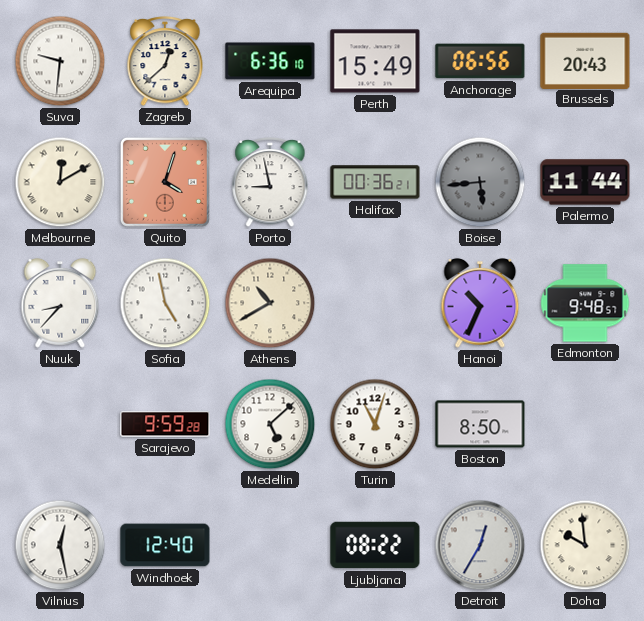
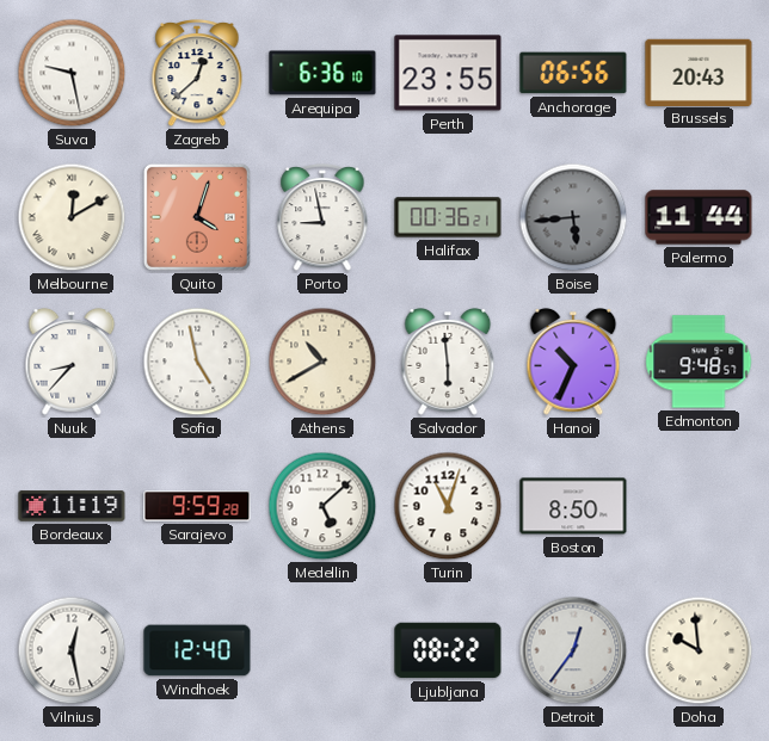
Suva: 9:31 -> 9:28
Perth: 15:49 -> 23:55
Salvador: none -> 5:59
Bordeaux: none -> 11:19
Detroit: 12:35 -> 12:36
